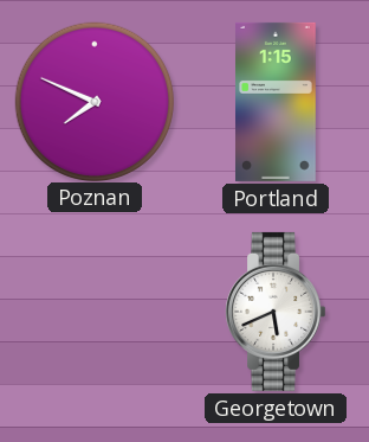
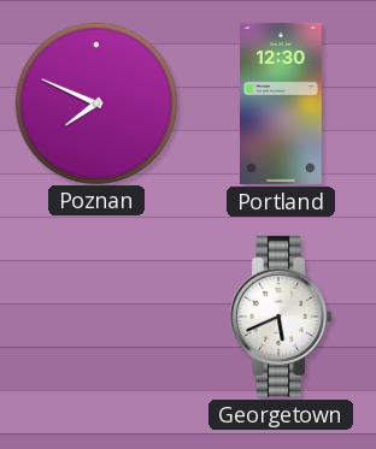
Portland: 1:15 -> 12:30
